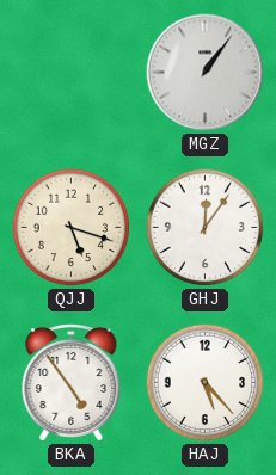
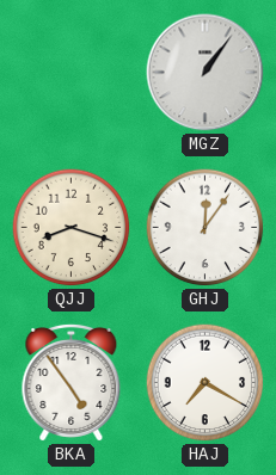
QJJ: 5:18 -> 8:18
HAJ: 5:23 -> 7:20
